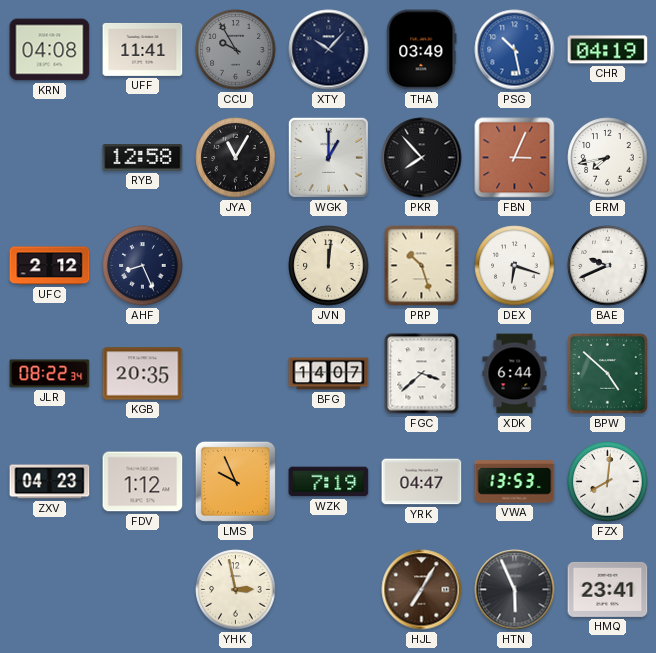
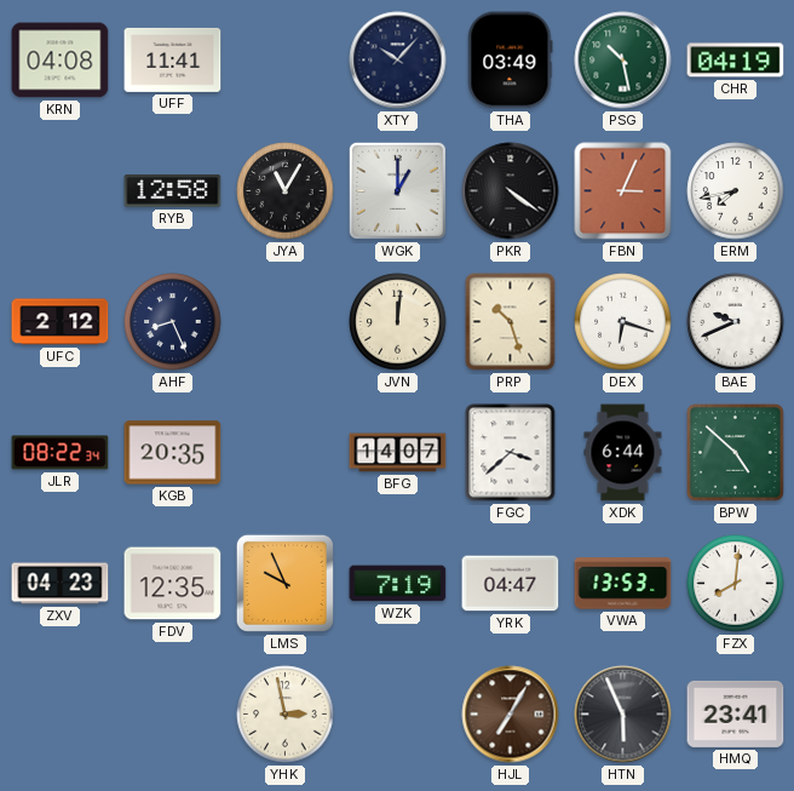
CCU: 9:55 -> none
PSG dial: blue -> green
PKR: 7:53 -> 4:21
FDV: 1:12 -> 12:35
